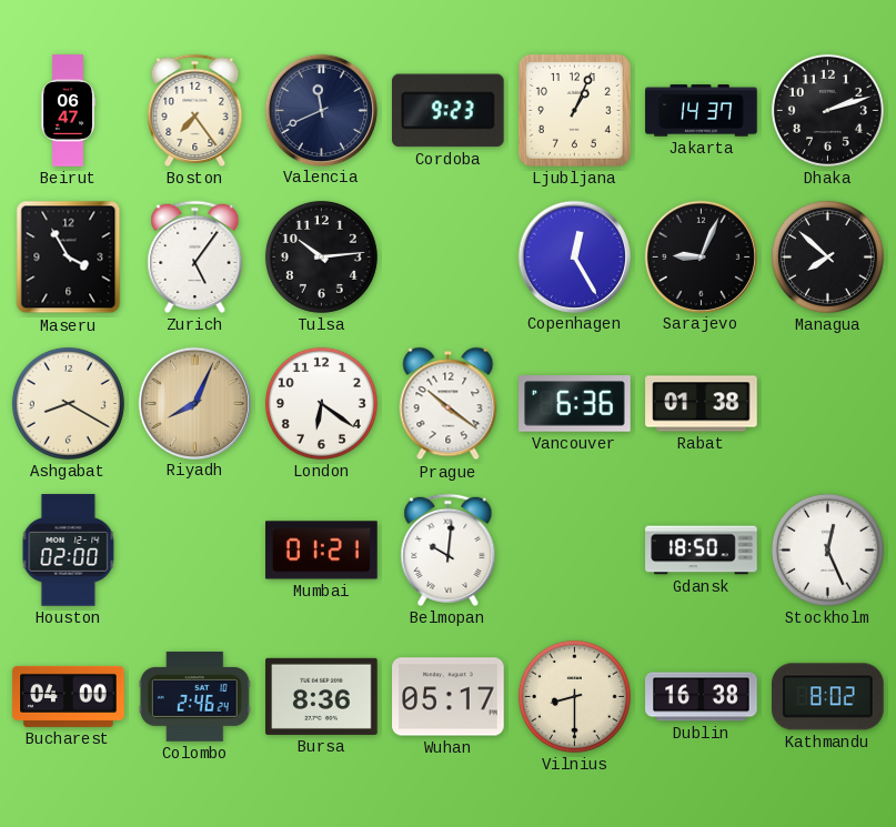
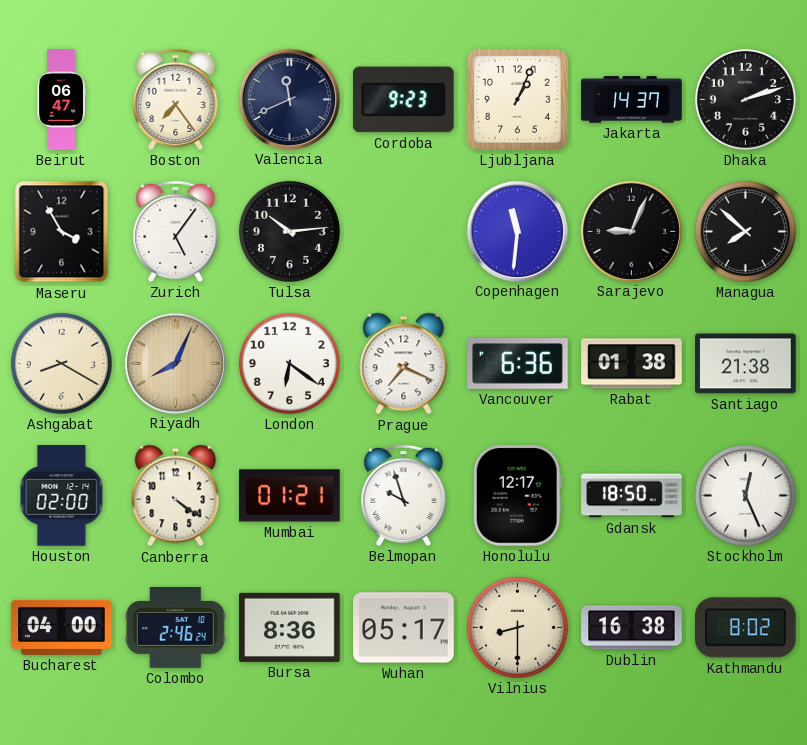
Copenhagen: 12:25 -> 11:31
Prague: 10:21 -> 7:19
Santiago: none -> 21:38
Canberra: none -> 4:21
Belmopan: 10:01 -> 9:57
Honolulu: none -> 12:17
